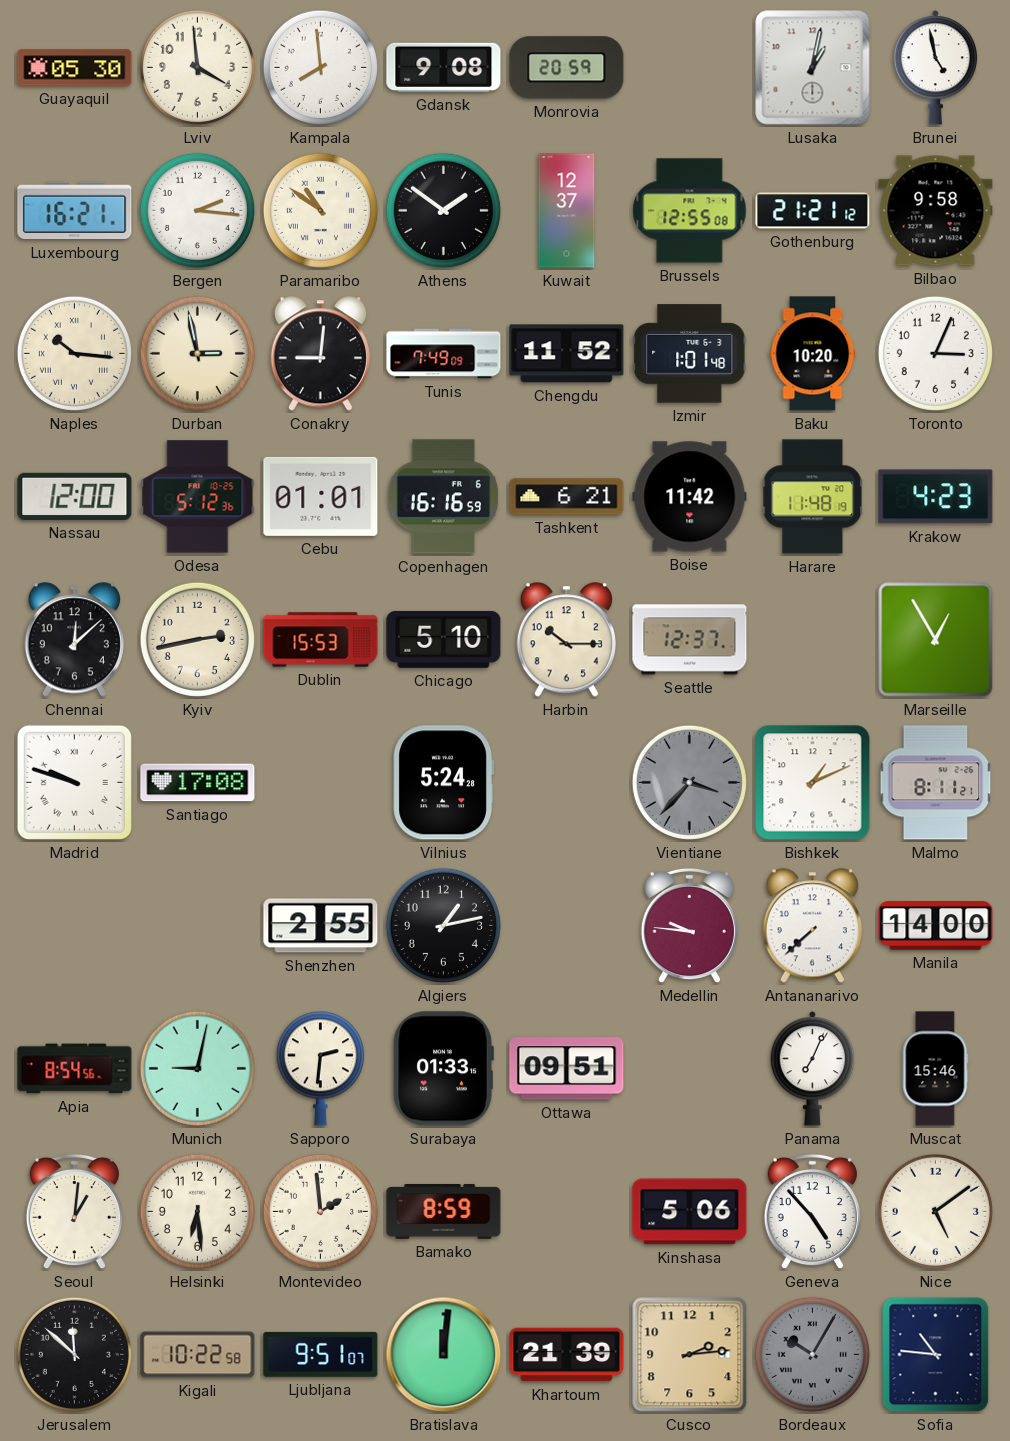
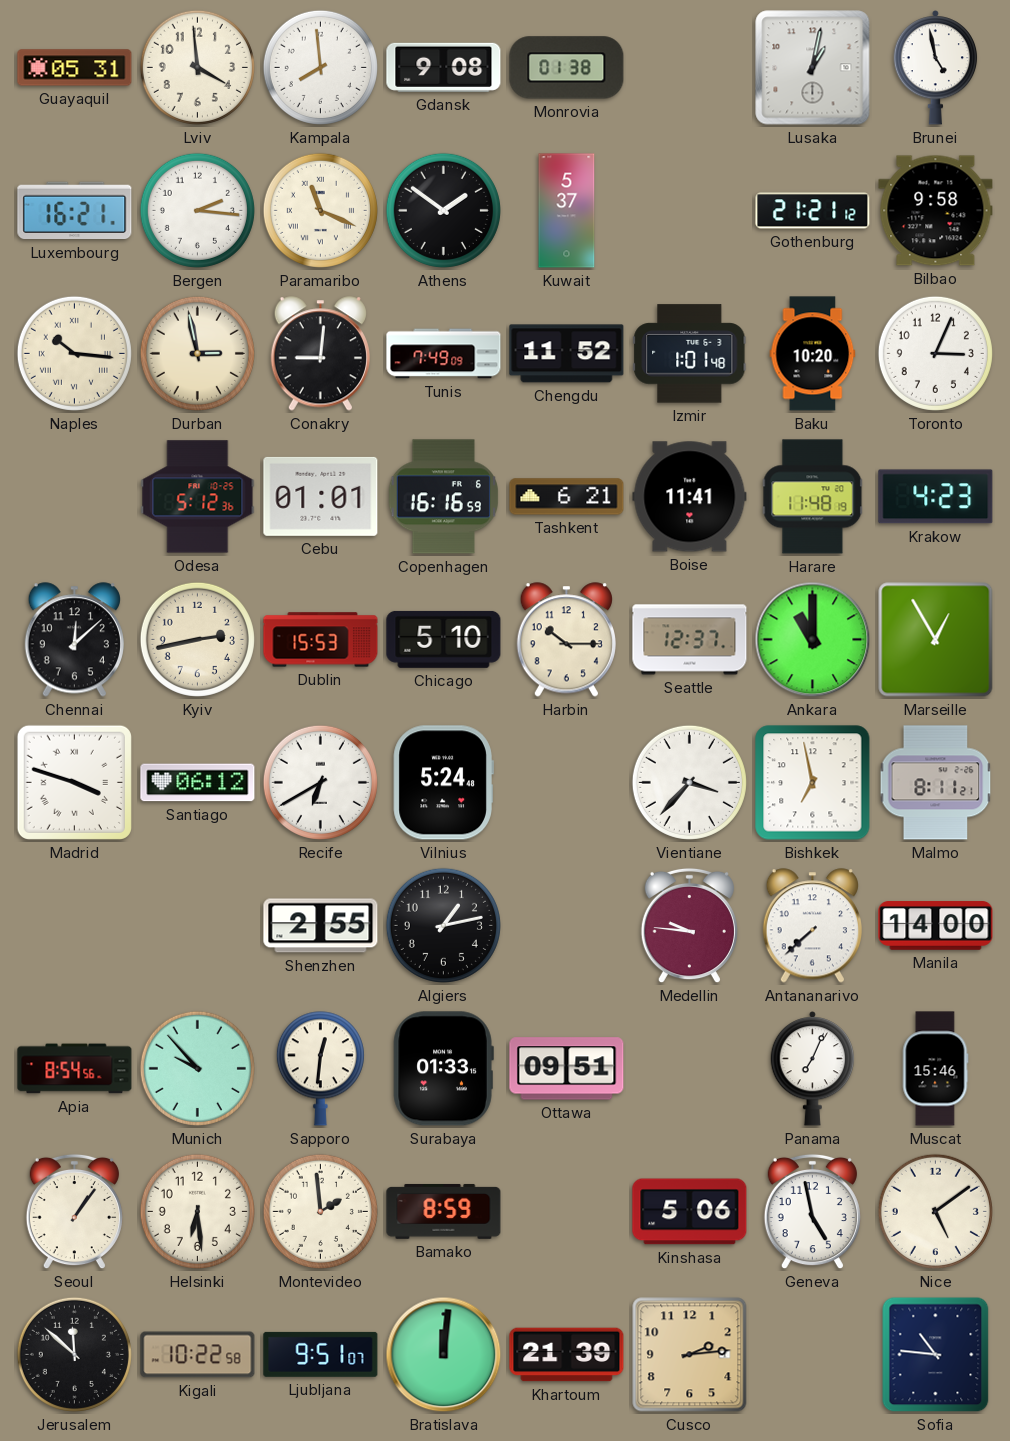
Guayaquil: 05:30 -> 05:31
Monrovia: 20:59 -> 01:38
Paramaribo: 10:51 -> 11:19
Kuwait: 12:37 -> 5:37
Brussels: 12:55 -> none
Nassau: 12:00 -> none
Boise: 11:42 -> 11:41
Ankara: none -> 11:00
Madrid: 9:48 -> 3:48
Santiago: 17:08 -> 06:12
Recife: none -> 6:40
Vilnius: 5:24:28 -> 5:24:48
Vientiane dial: grey -> white
Bishkek: 1:11 -> 6:58
Munich: 9:02 -> 9:53
Sapporo: 2:31 -> 12:31
Seoul: 1:01 -> 1:06
Geneva: 4:53 -> 4:58
Bordeaux: 10:05 -> none
